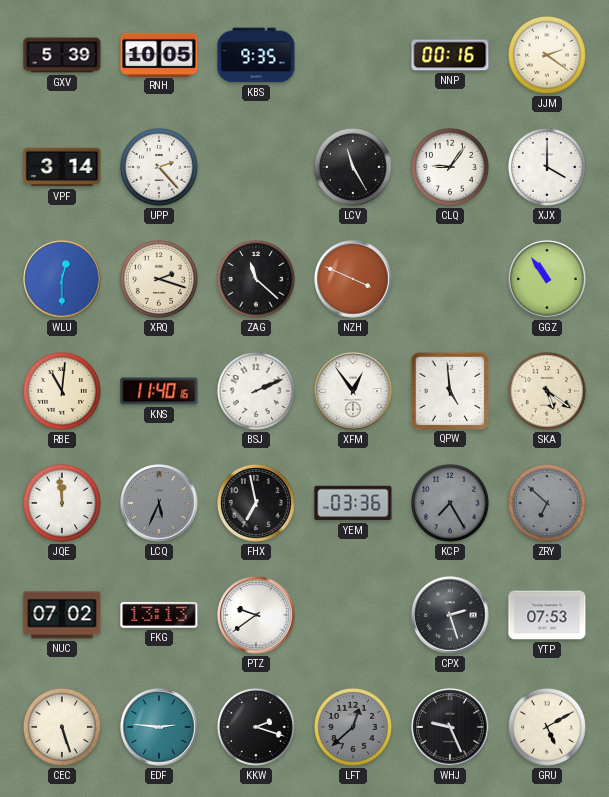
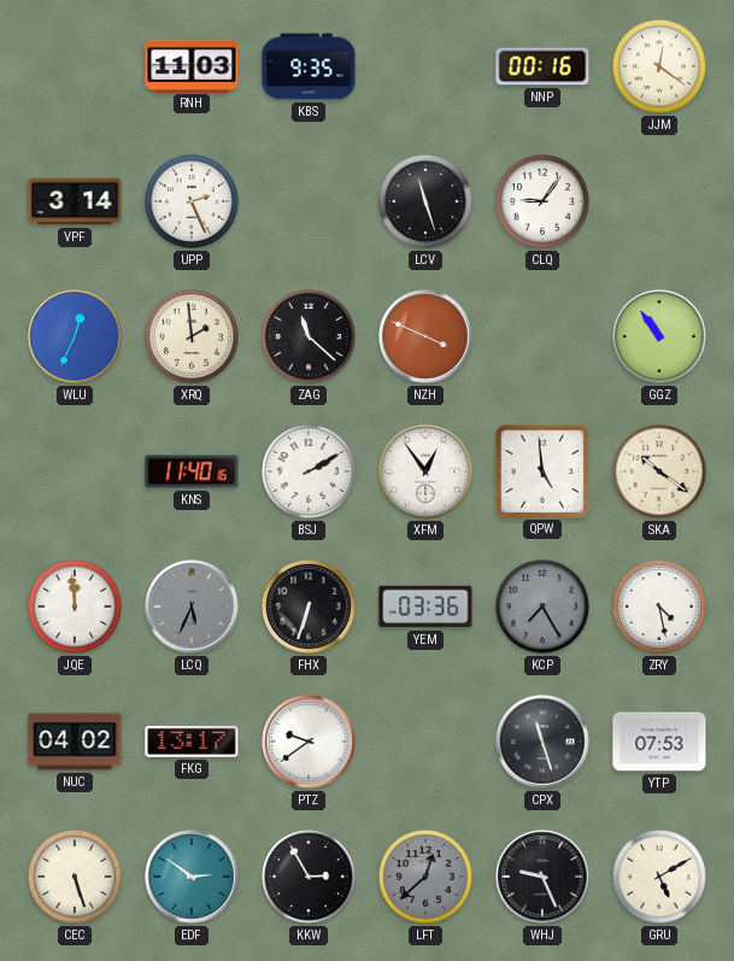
GXV: 5:39 -> none
RNH: 10:05 -> 11:03
JJM: 2:21 -> 12:21
UPP: 2:23 -> 2:26
LCV: 11:25 -> 11:27
XJX: 4:00 -> none
WLU: 12:30 -> 12:34
XRQ: 2:18 -> 1:59
RBE: 11:01 -> none
BSJ: 2:11 -> 2:10
SKA: 5:21 -> 10:21
FHX: 6:58 -> 6:33
ZRY: 6:52 -> 4:28
ZRY dial: grey -> white
NUC: 07:02 -> 04:02
FKG: 13:13 -> 13:17
CPX: 2:27 -> 11:27
EDF: 2:46 -> 2:51
KKW: 2:18 -> 2:55
